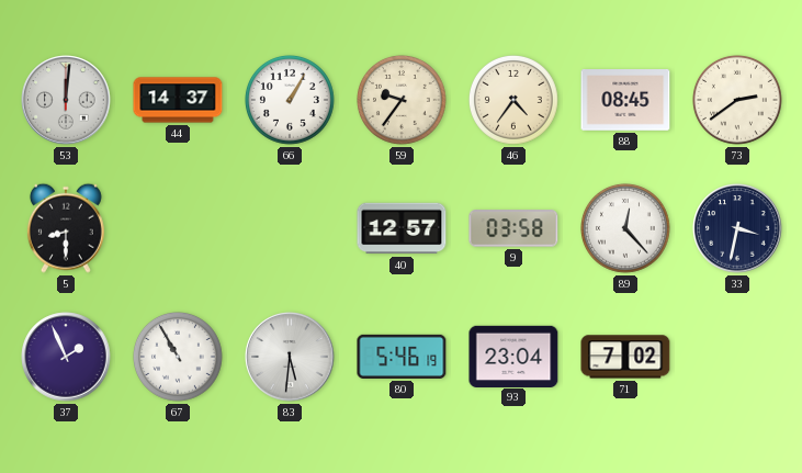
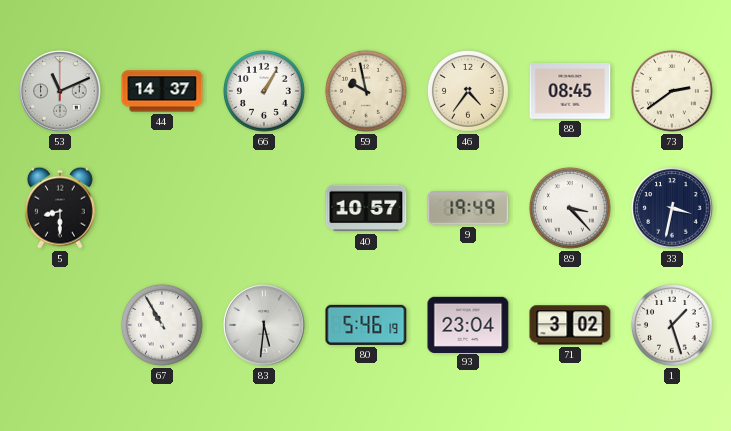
53: 12:01 -> 11:11
59: 9:36 -> 9:58
40: 12:57 -> 10:57
9: 03:58 -> 19:49
89: 12:23 -> 3:23
37: 1:56 -> none
71: 7:02 -> 3:02
1: none -> 1:27
